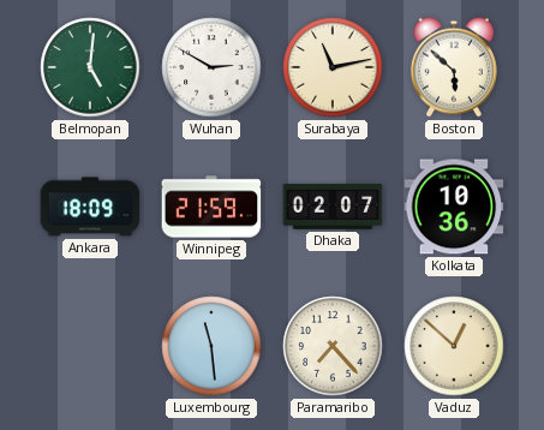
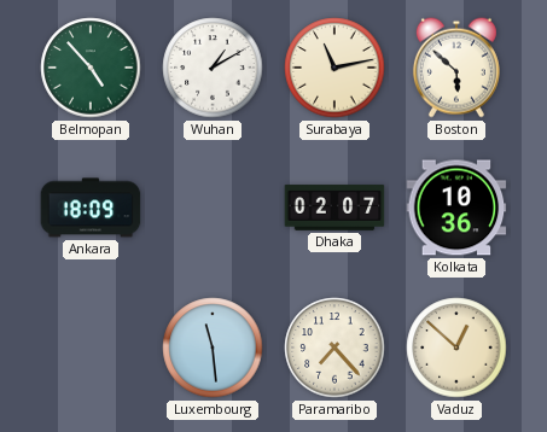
Belmopan: 5:01 -> 4:53
Wuhan: 2:50 -> 1:10
Winnipeg: 21:59 -> none
